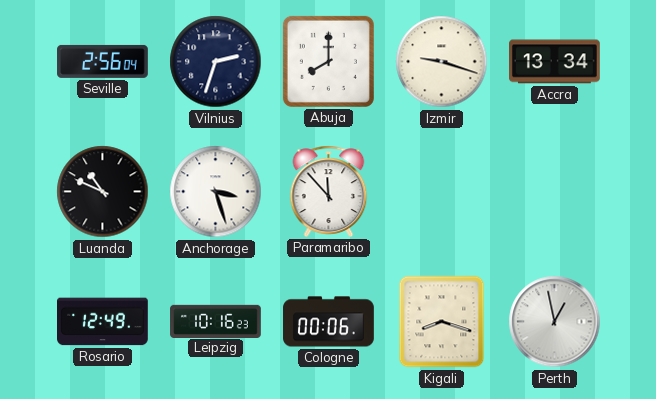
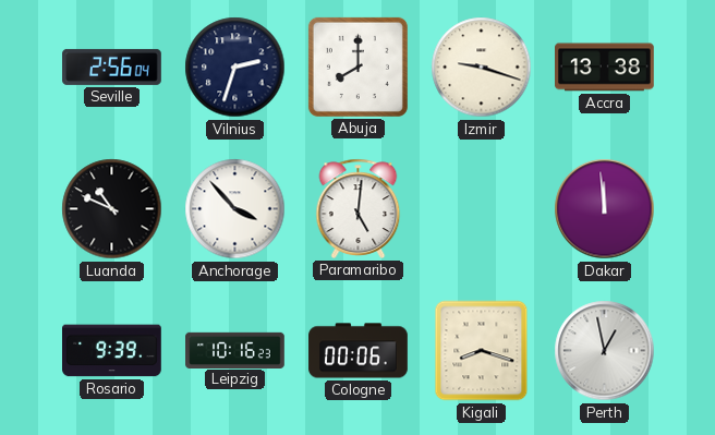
Accra: 13:34 -> 13:38
Anchorage: 3:27 -> 3:53
Paramaribo: 11:53 -> 5:01
Dakar: none -> 11:59
Rosario: 12:49 -> 9:39
